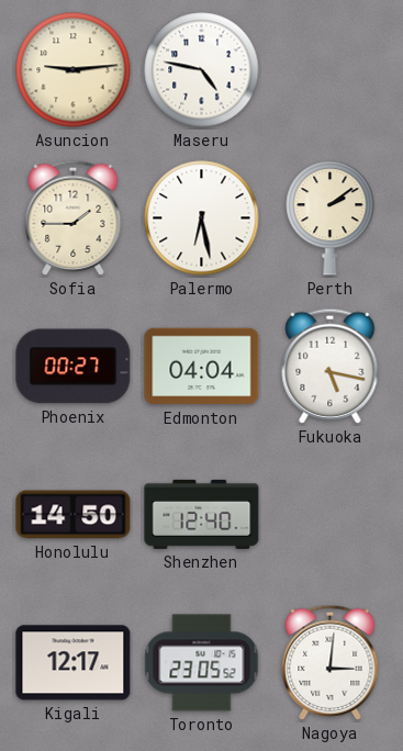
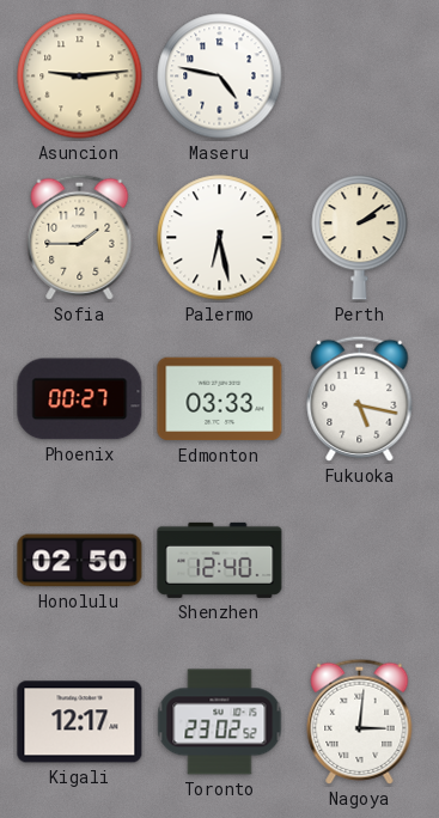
Edmonton: 04:04 -> 03:33
Honolulu: 14:50 -> 02:50
Toronto: 23:05 -> 23:02
